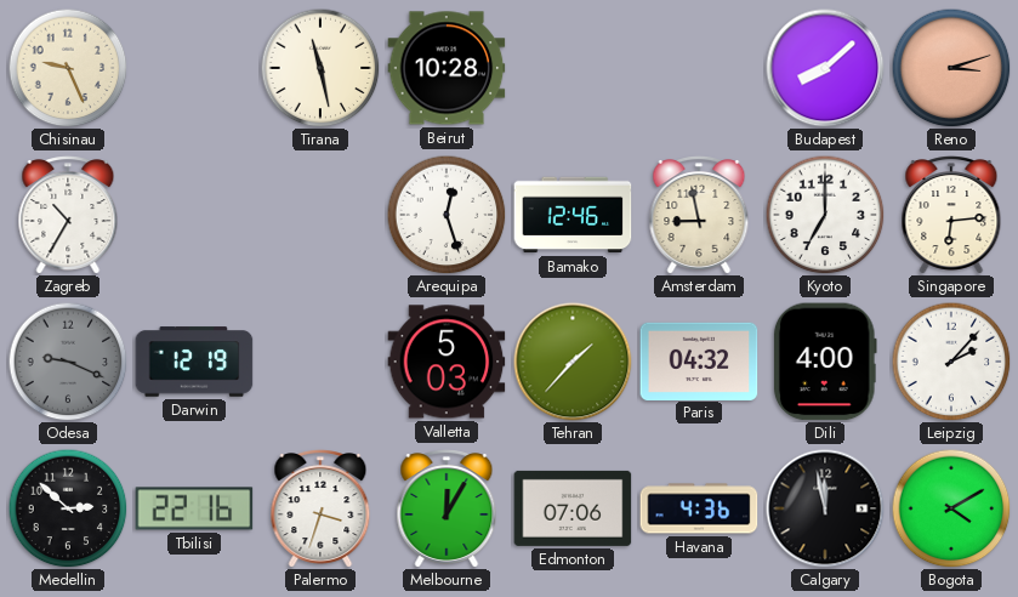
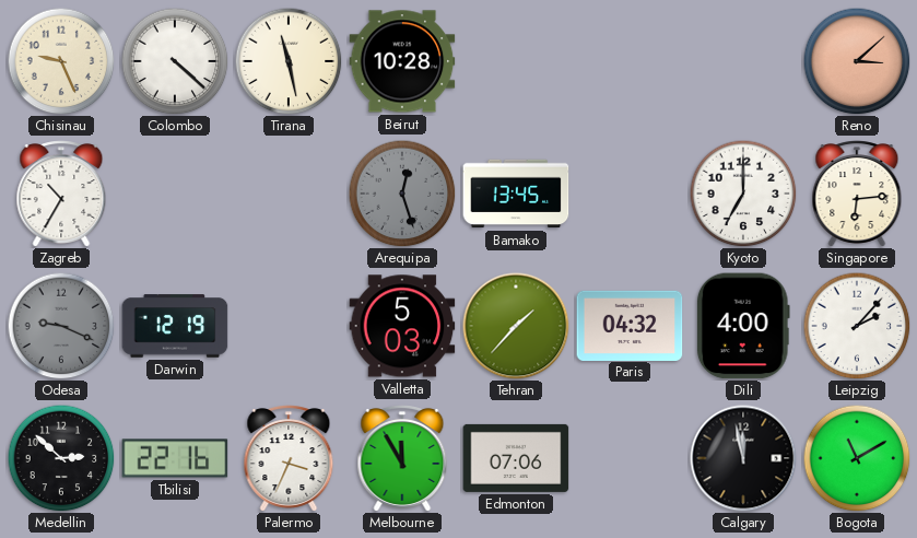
Colombo: none -> 4:22
Budapest: 8:08 -> none
Reno: 3:12 -> 3:08
Arequipa dial: white -> grey
Bamako: 12:46 -> 13:45
Amsterdam: 8:58 -> none
Palermo: 3:33 -> 3:34
Melbourne: 12:05 -> 11:55
Havana: 4:36 -> none
Bogota: 4:10 -> 11:10
